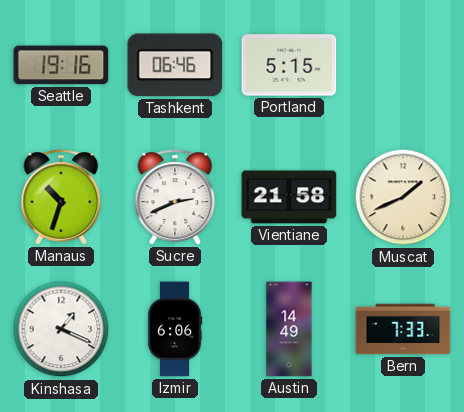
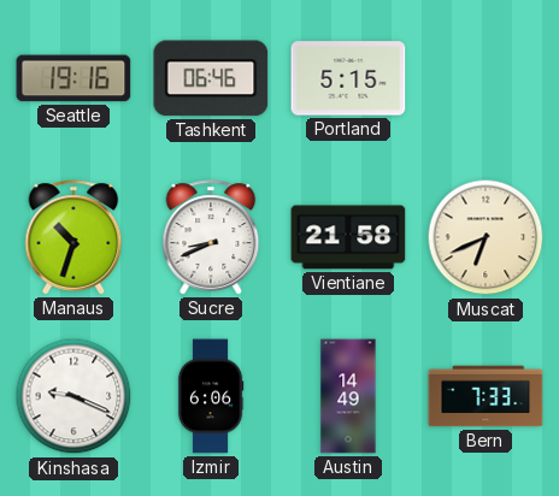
Sucre: 2:41 -> 8:41
Muscat: 1:41 -> 6:41
Kinshasa: 1:19 -> 9:19
